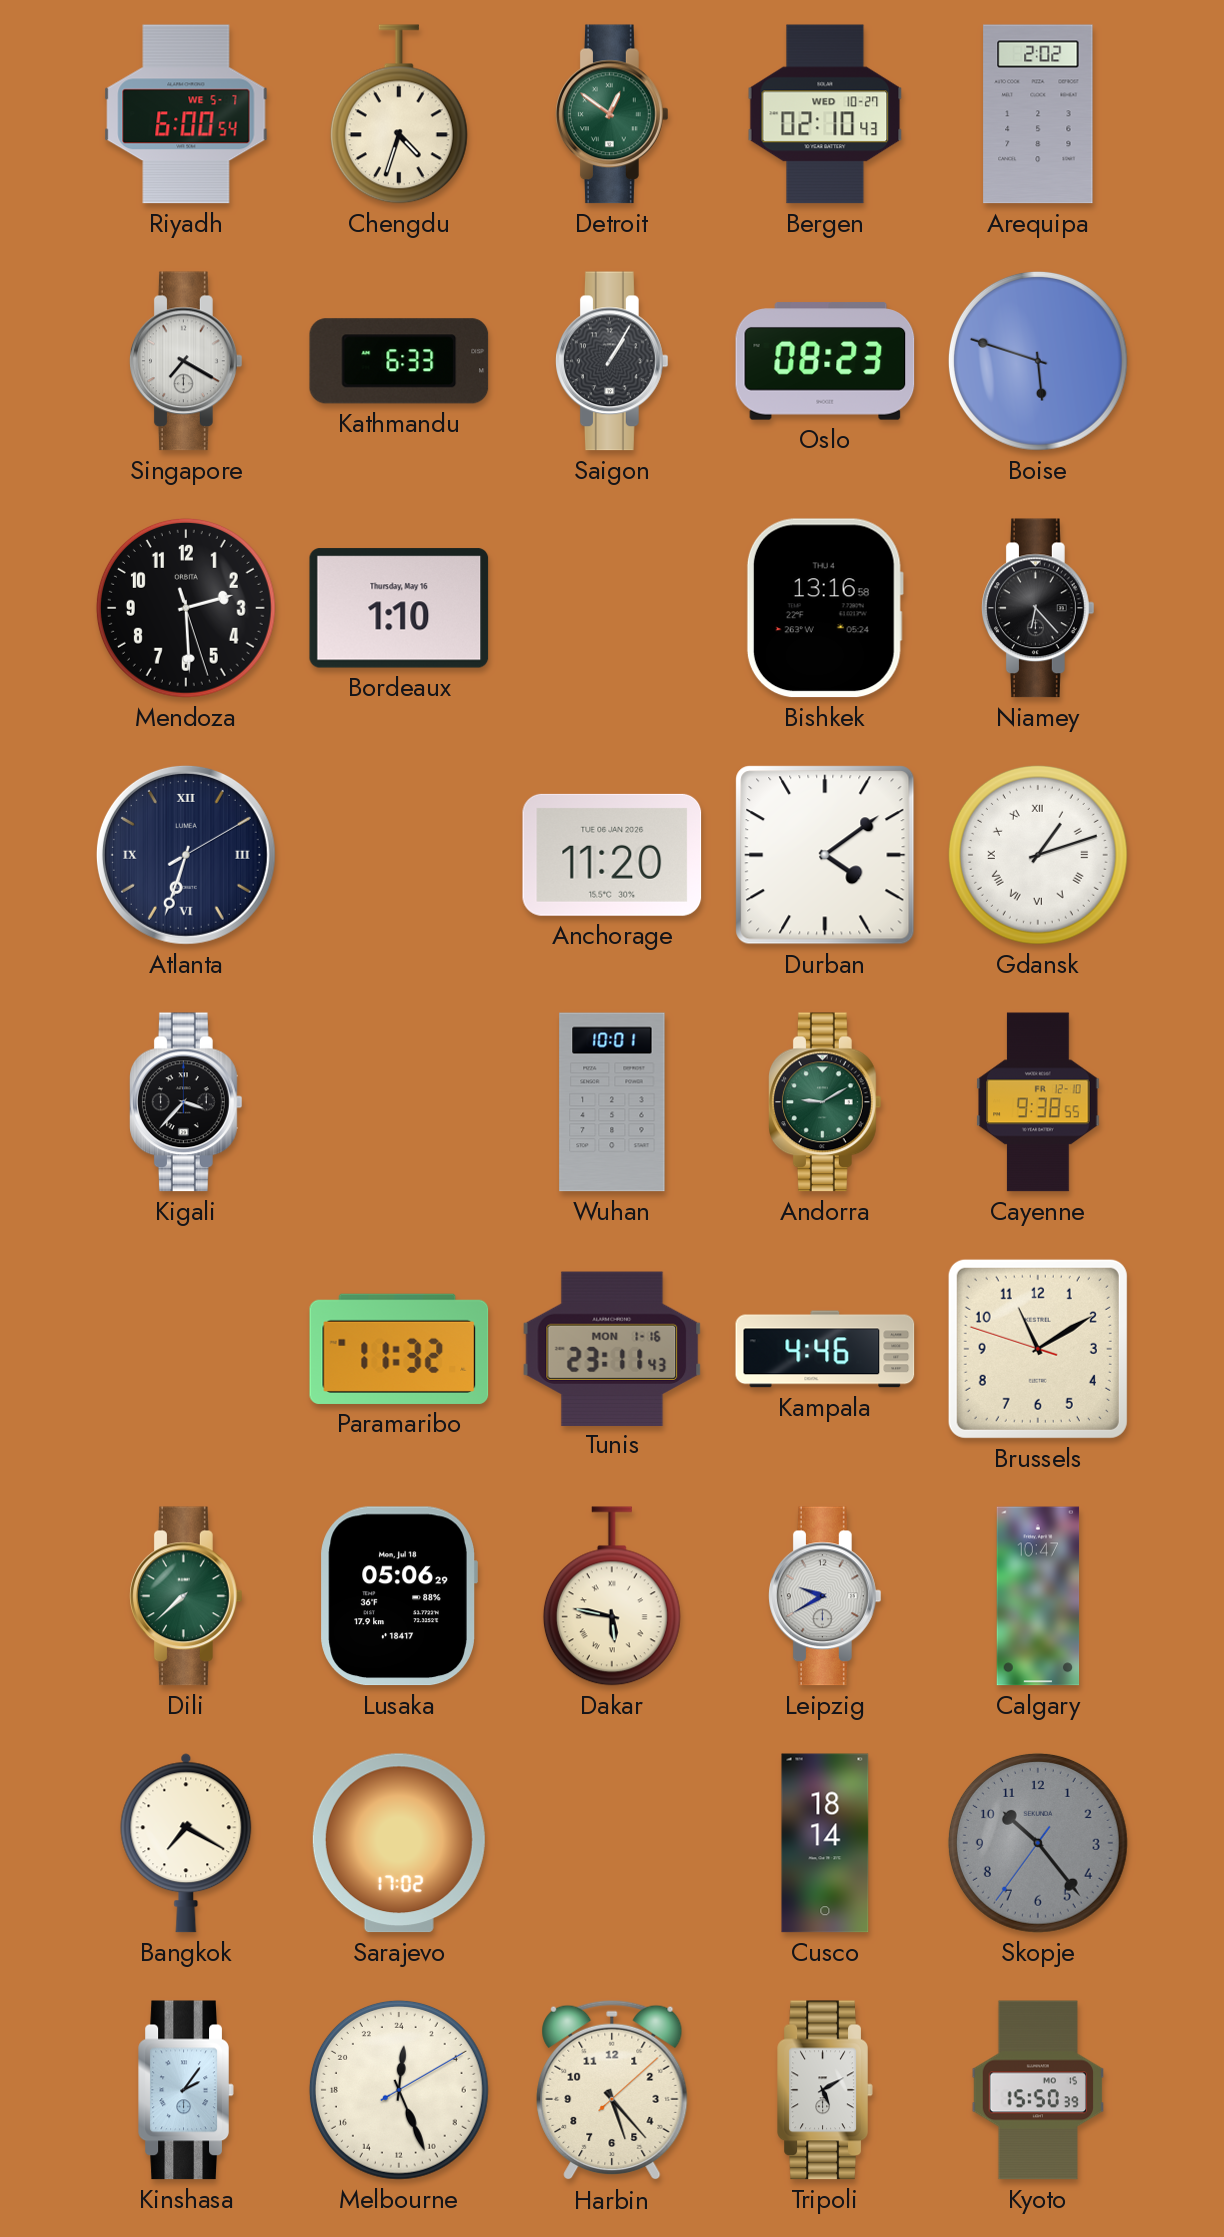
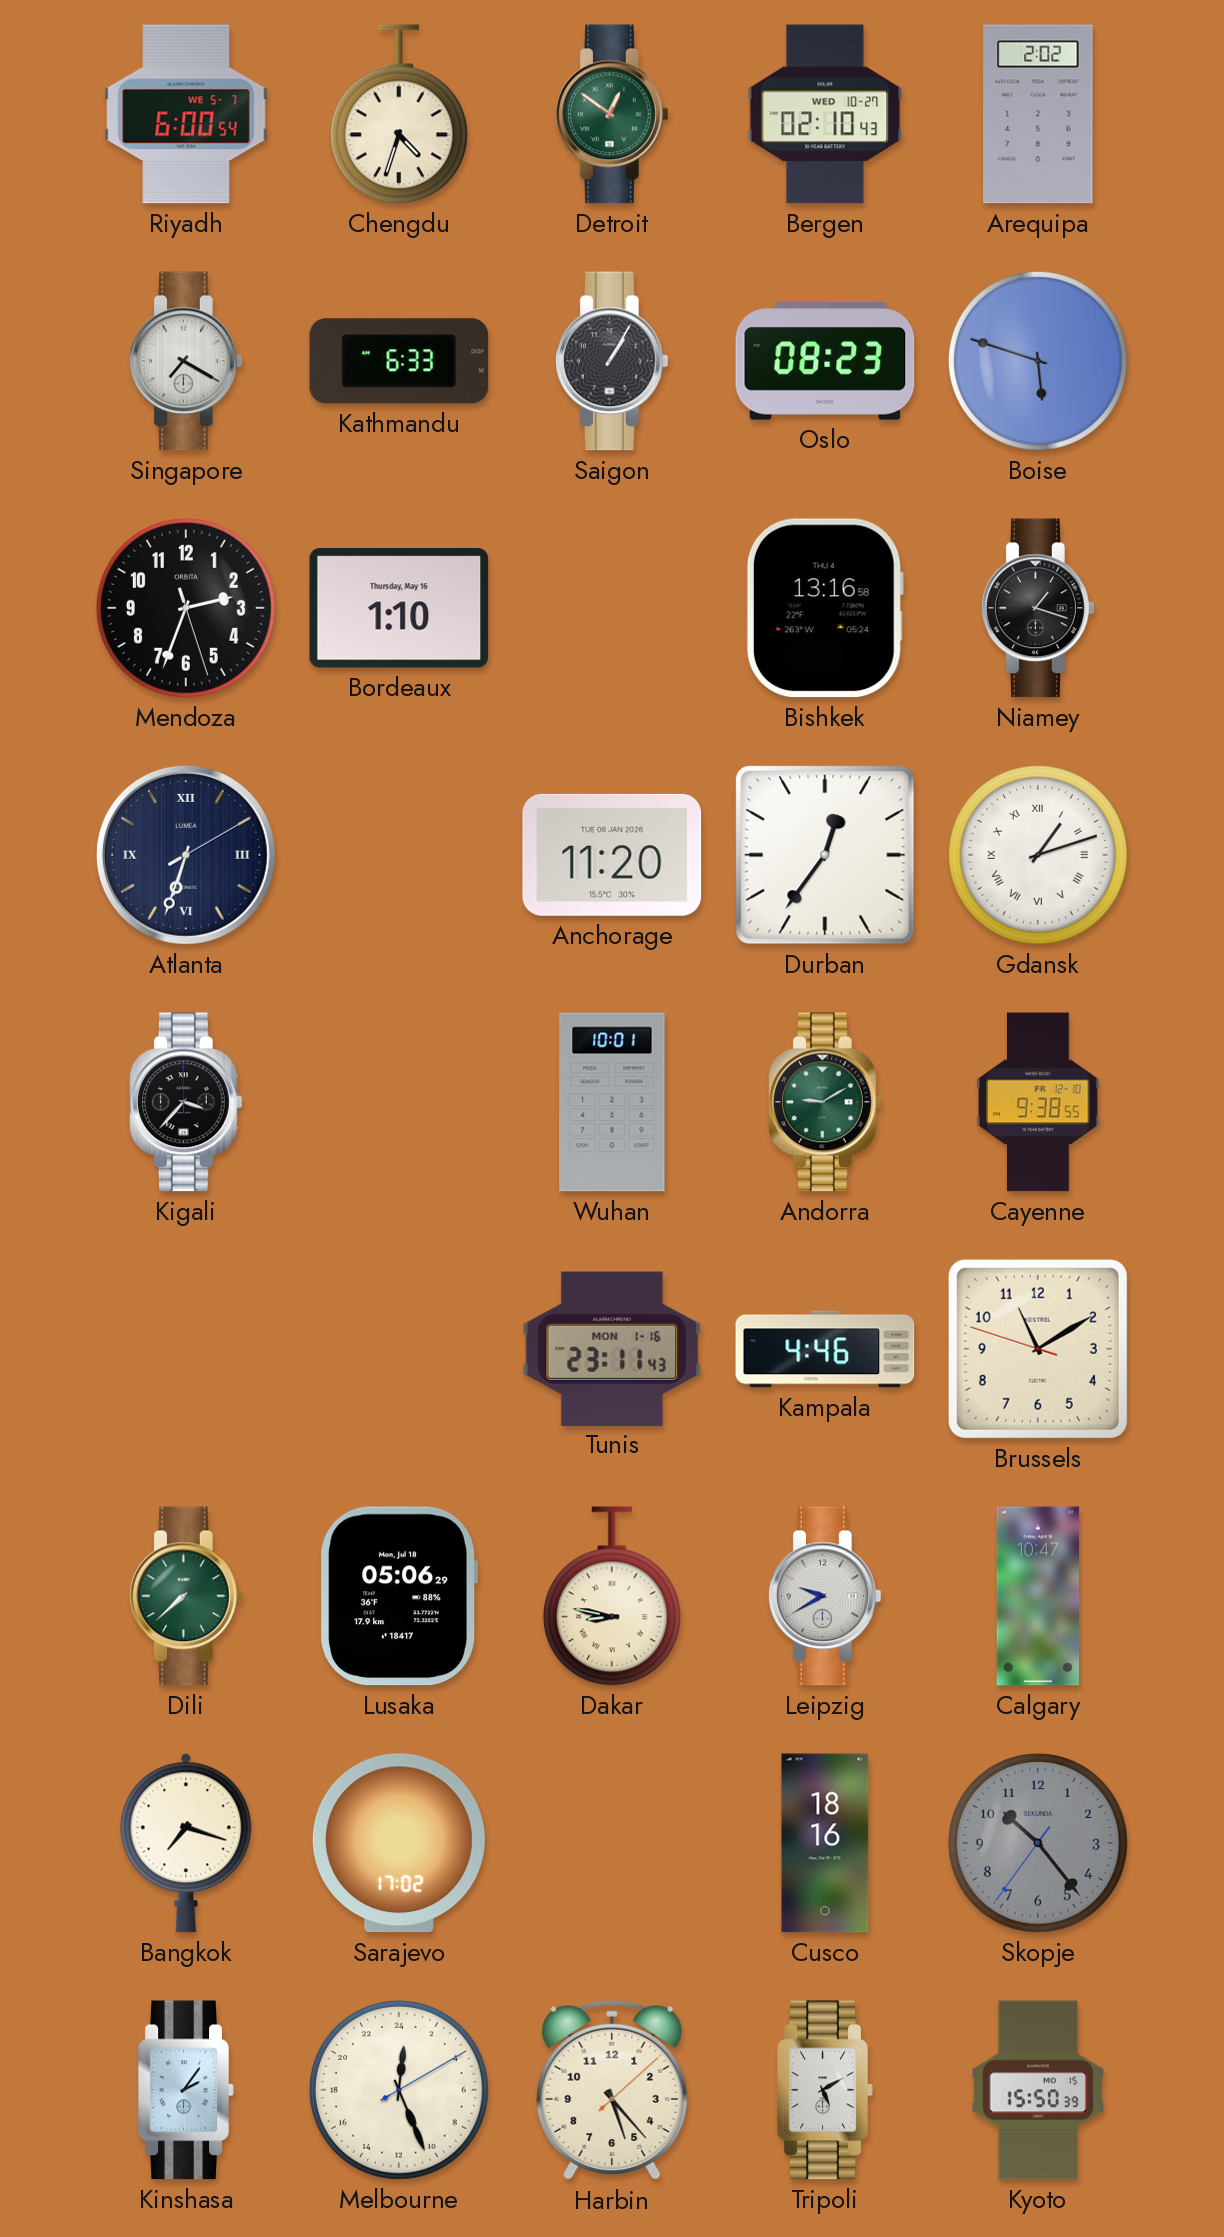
Mendoza: 2:29 -> 2:33
Niamey: 6:23 -> 1:18
Durban: 4:09 -> 12:36
Paramaribo: 11:32 -> none
Dakar: 5:47 -> 8:47
Bangkok: 7:20 -> 7:18
Cusco: 18:14 -> 18:16
